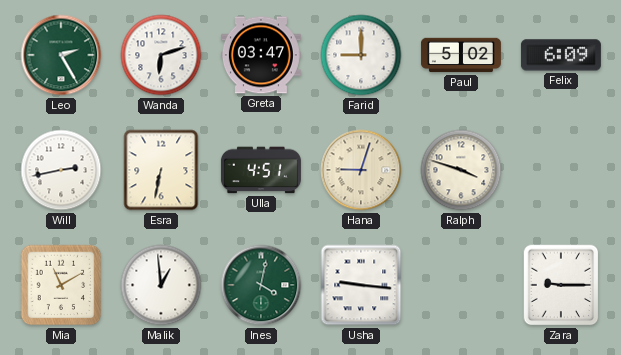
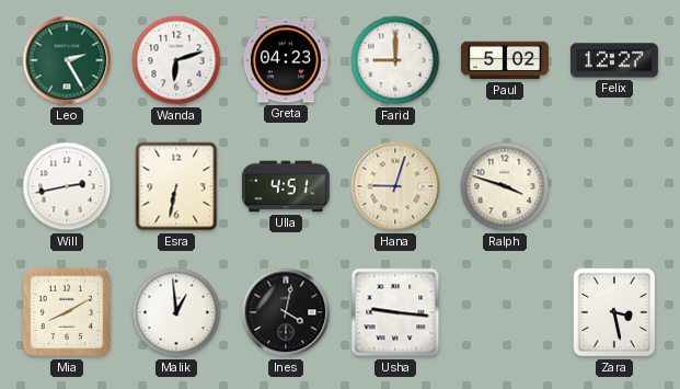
Greta: 03:47 -> 04:23
Felix: 6:09 -> 12:27
Mia: 11:10 -> 8:10
Ines dial: green -> black
Zara: 9:15 -> 3:28
